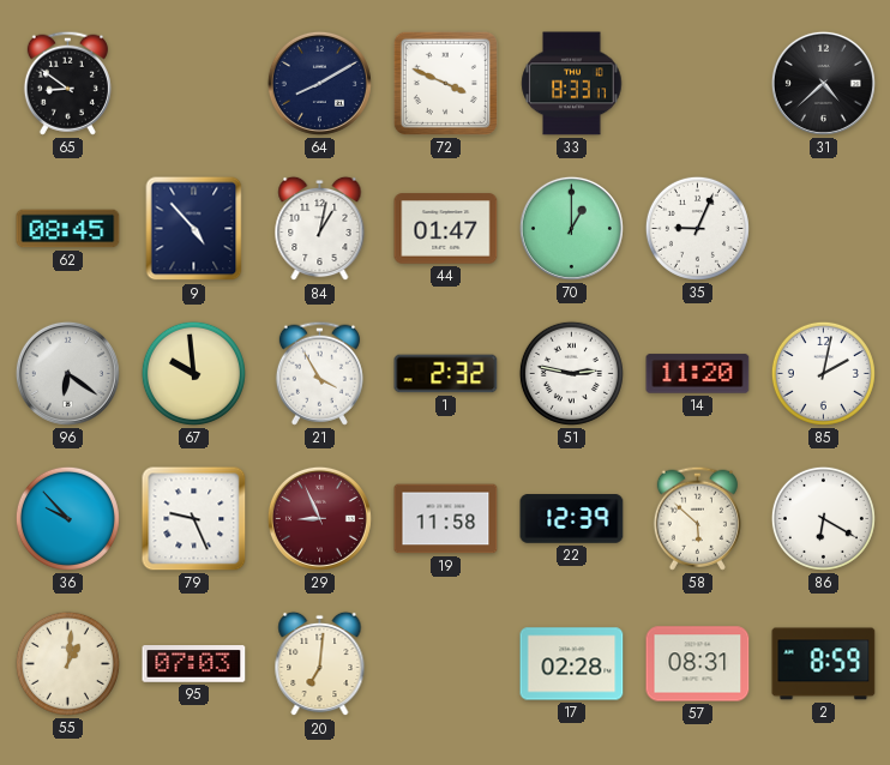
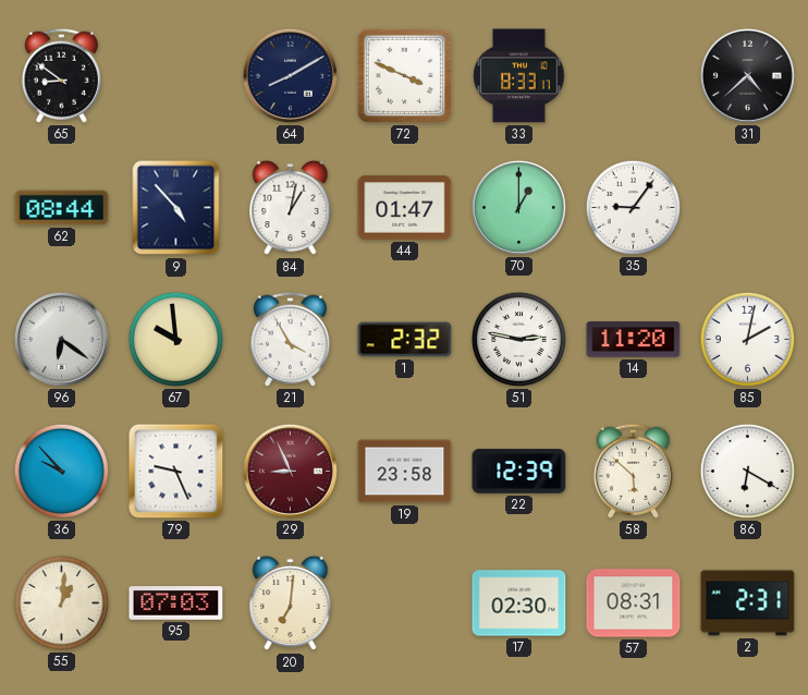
62: 08:45 -> 08:44
35: 9:04 -> 9:06
19: 11:58 -> 23:58
17: 02:28 -> 02:30
2: 8:59 -> 2:31
